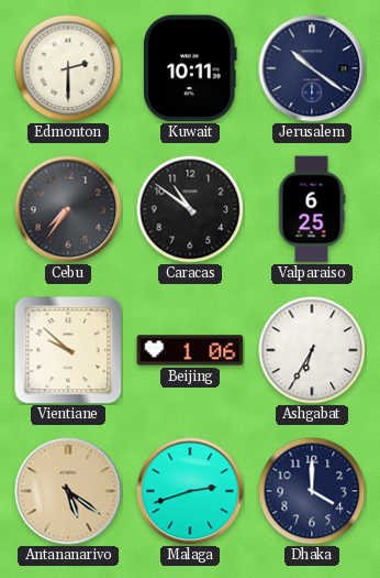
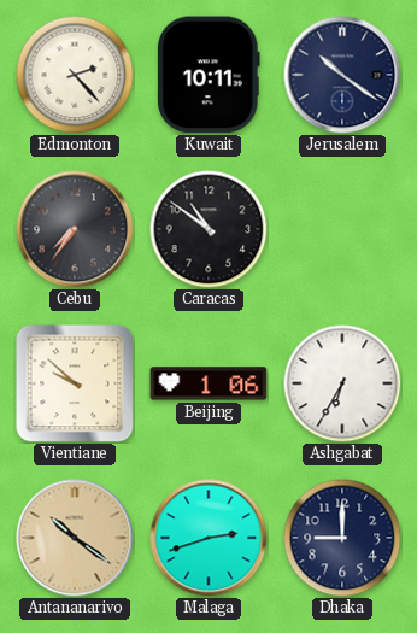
Edmonton: 2:30 -> 2:23
Valparaiso: 6:25 -> none
Antananarivo: 5:21 -> 10:21
Dhaka: 4:00 -> 9:00
